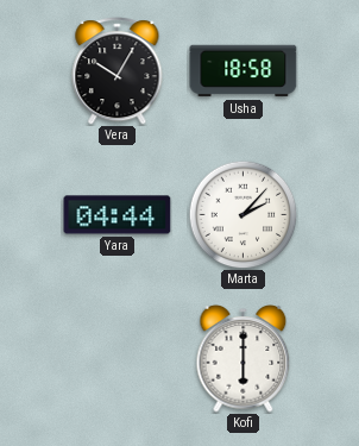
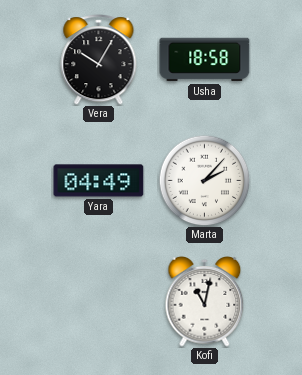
Yara: 04:44 -> 04:49
Kofi: 6:00 -> 11:02
